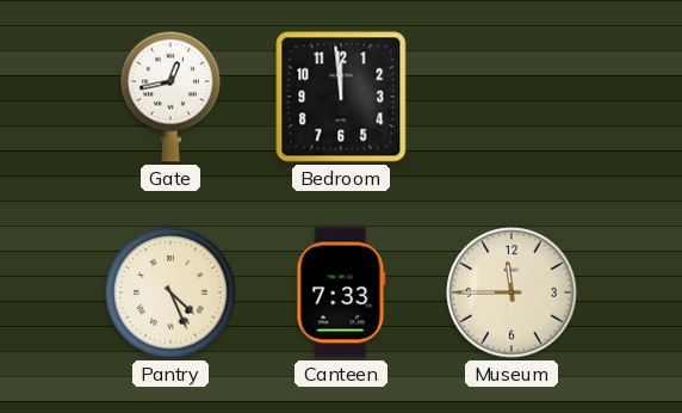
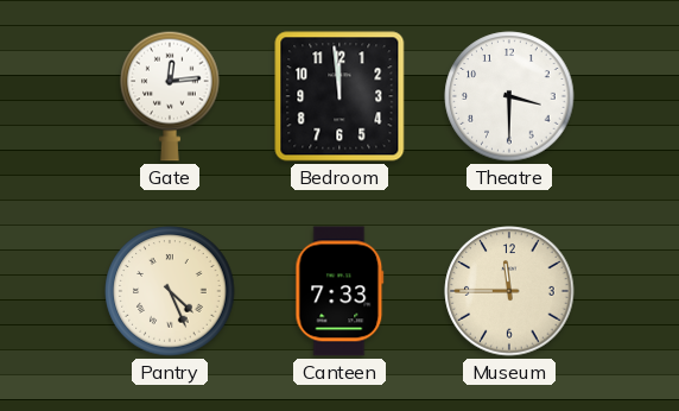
Gate: 12:43 -> 12:14
Theatre: none -> 3:30
